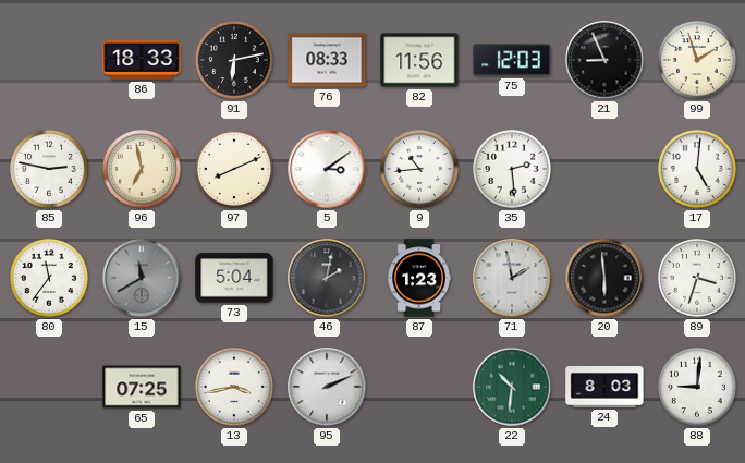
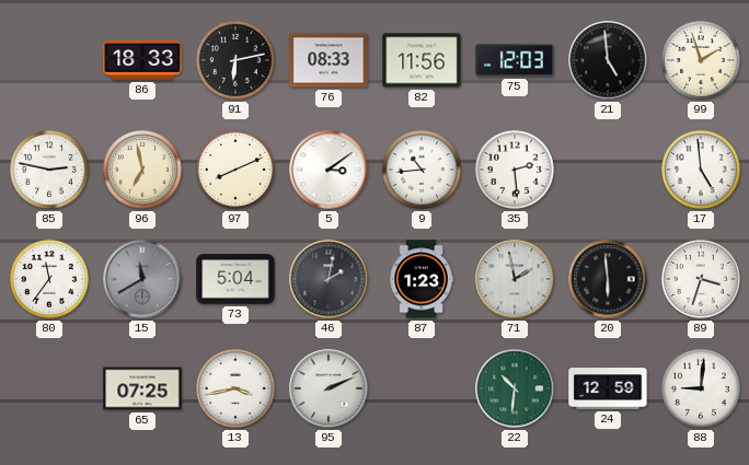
21: 8:56 -> 4:59
17: 5:01 -> 4:59
24: 8:03 -> 12:59
